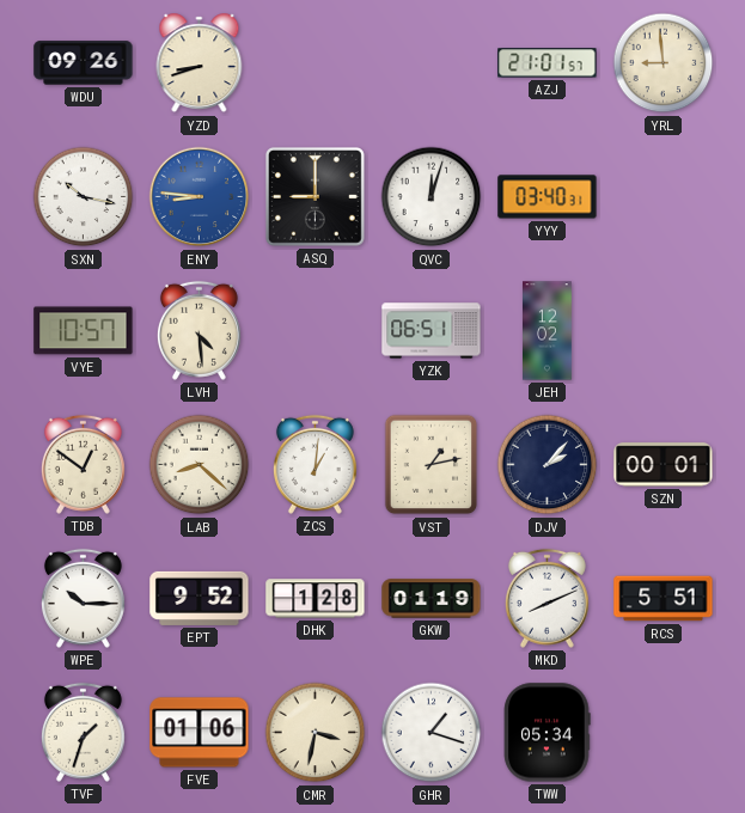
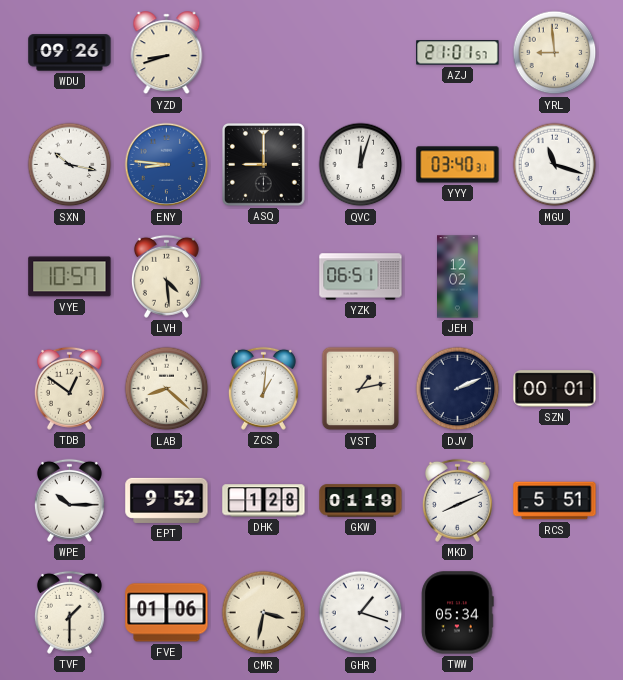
MGU: none -> 11:18
DJV: 2:07 -> 2:11
TVF: 1:33 -> 1:30
